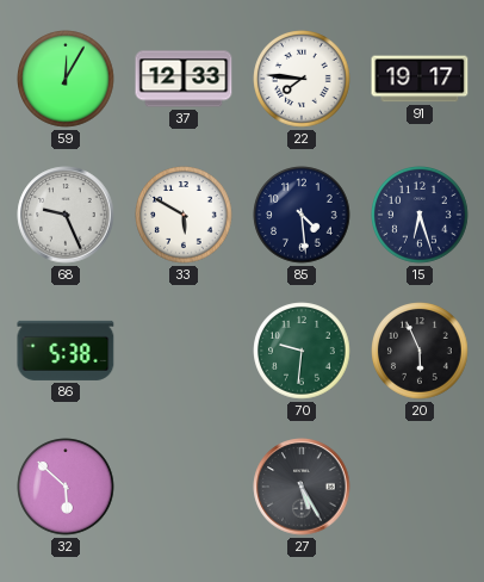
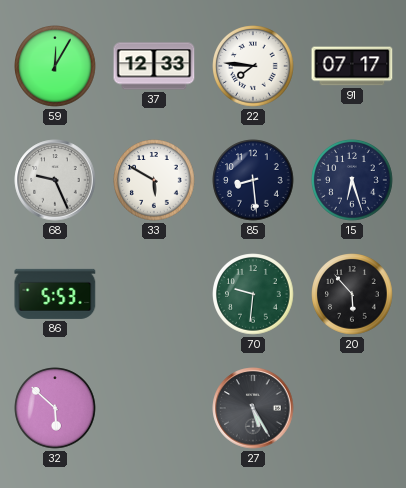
91: 19:17 -> 07:17
85: 4:29 -> 8:29
86: 5:38 -> 5:53
20: 5:56 -> 5:53
